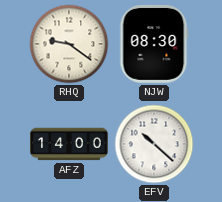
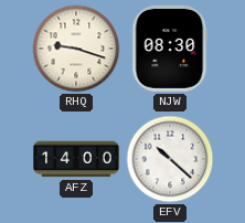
RHQ: 9:21 -> 9:18
